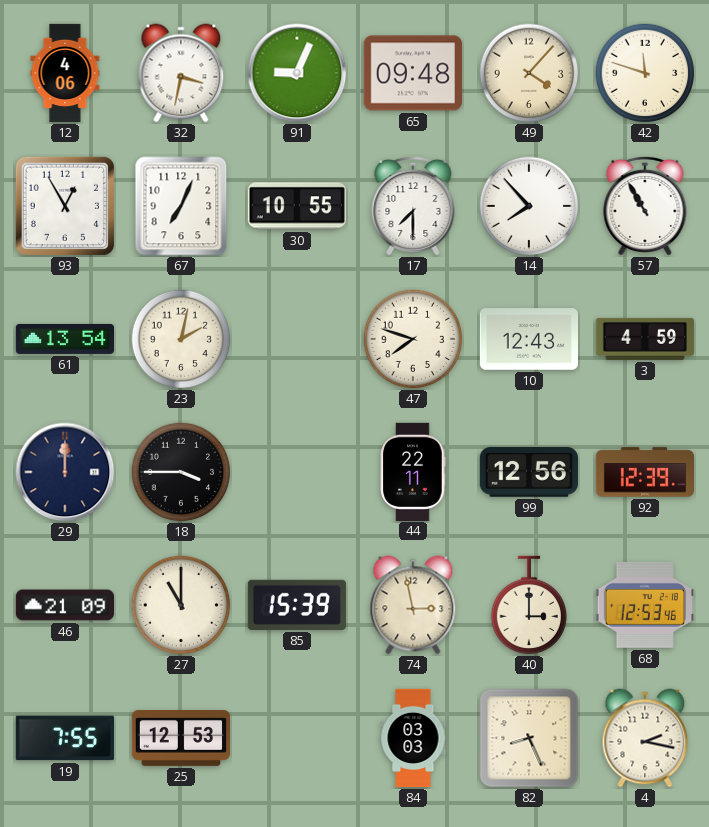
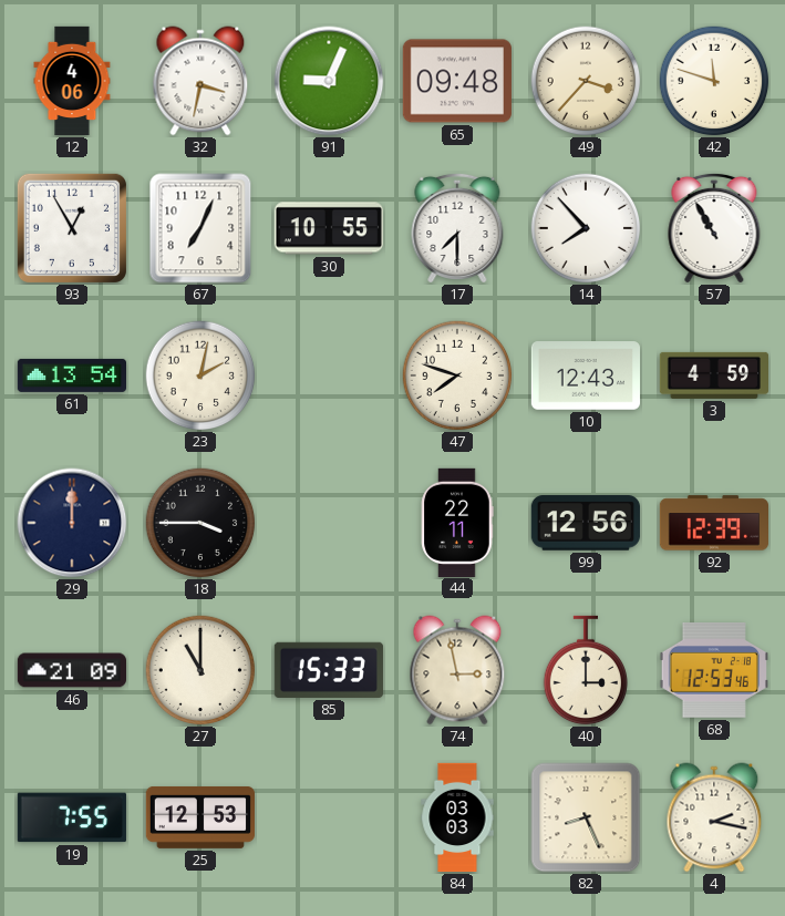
49: 4:07 -> 3:37
85: 15:39 -> 15:33
